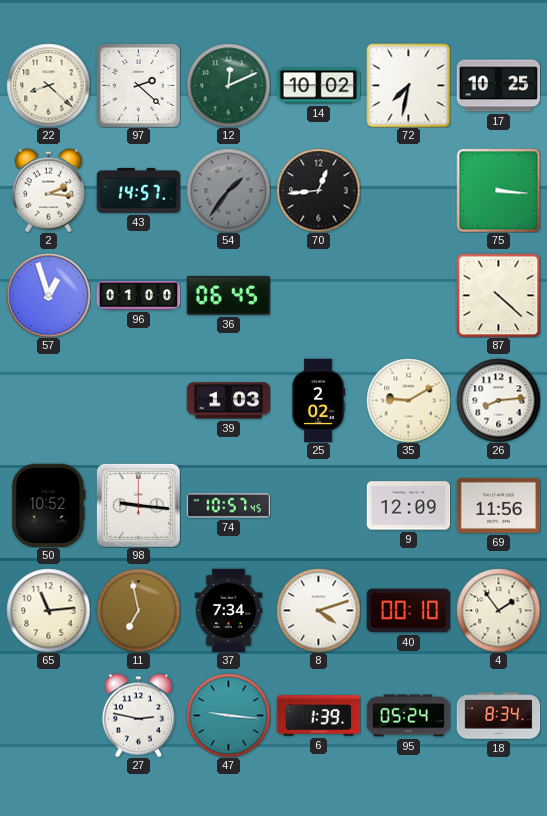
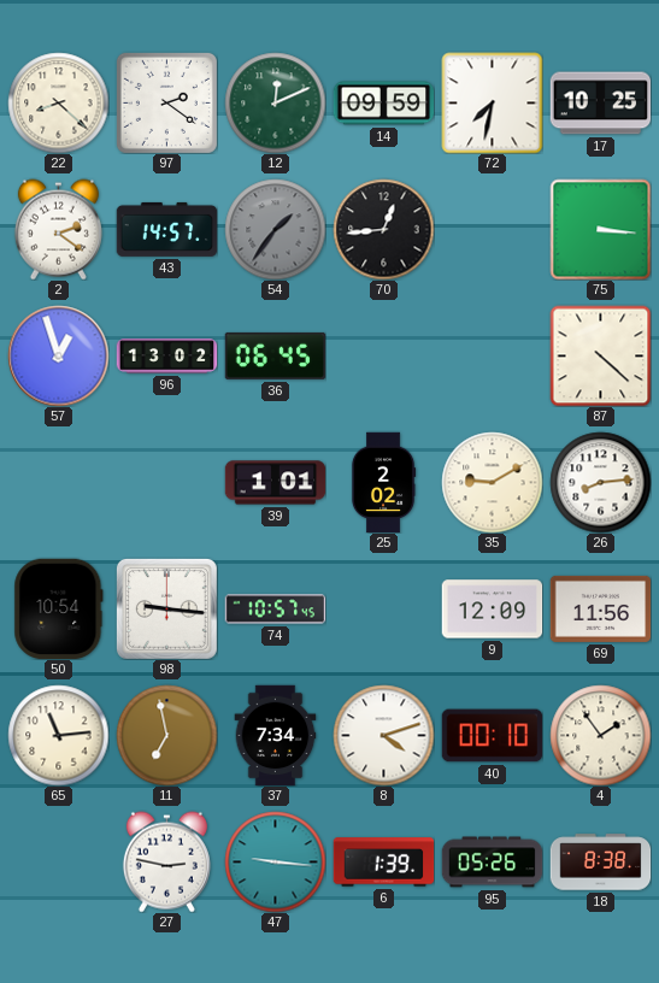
97: 2:22 -> 2:21
14: 10:02 -> 09:59
2: 2:16 -> 2:21
96: 01:00 -> 13:02
39: 1:03 -> 1:01
50: 10:52 -> 10:54
95: 05:24 -> 05:26
18: 8:34 -> 8:38
